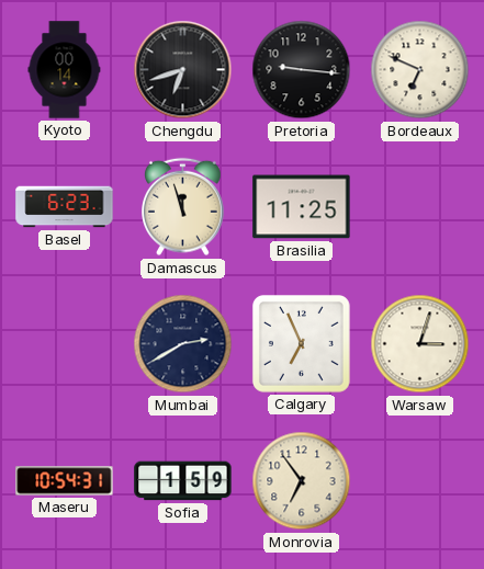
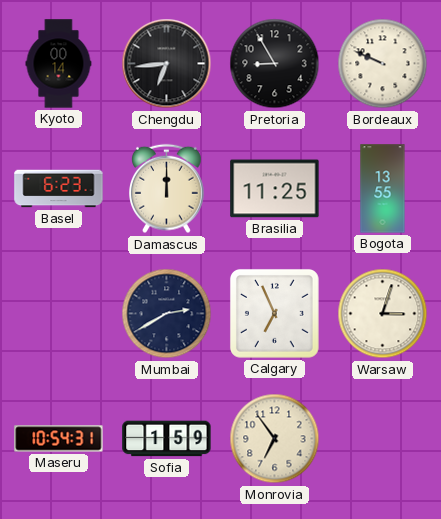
Chengdu: 6:42 -> 6:44
Pretoria: 9:16 -> 8:55
Bordeaux: 6:49 -> 9:49
Damascus: 11:57 -> 12:00
Bogota: none -> 13:55
